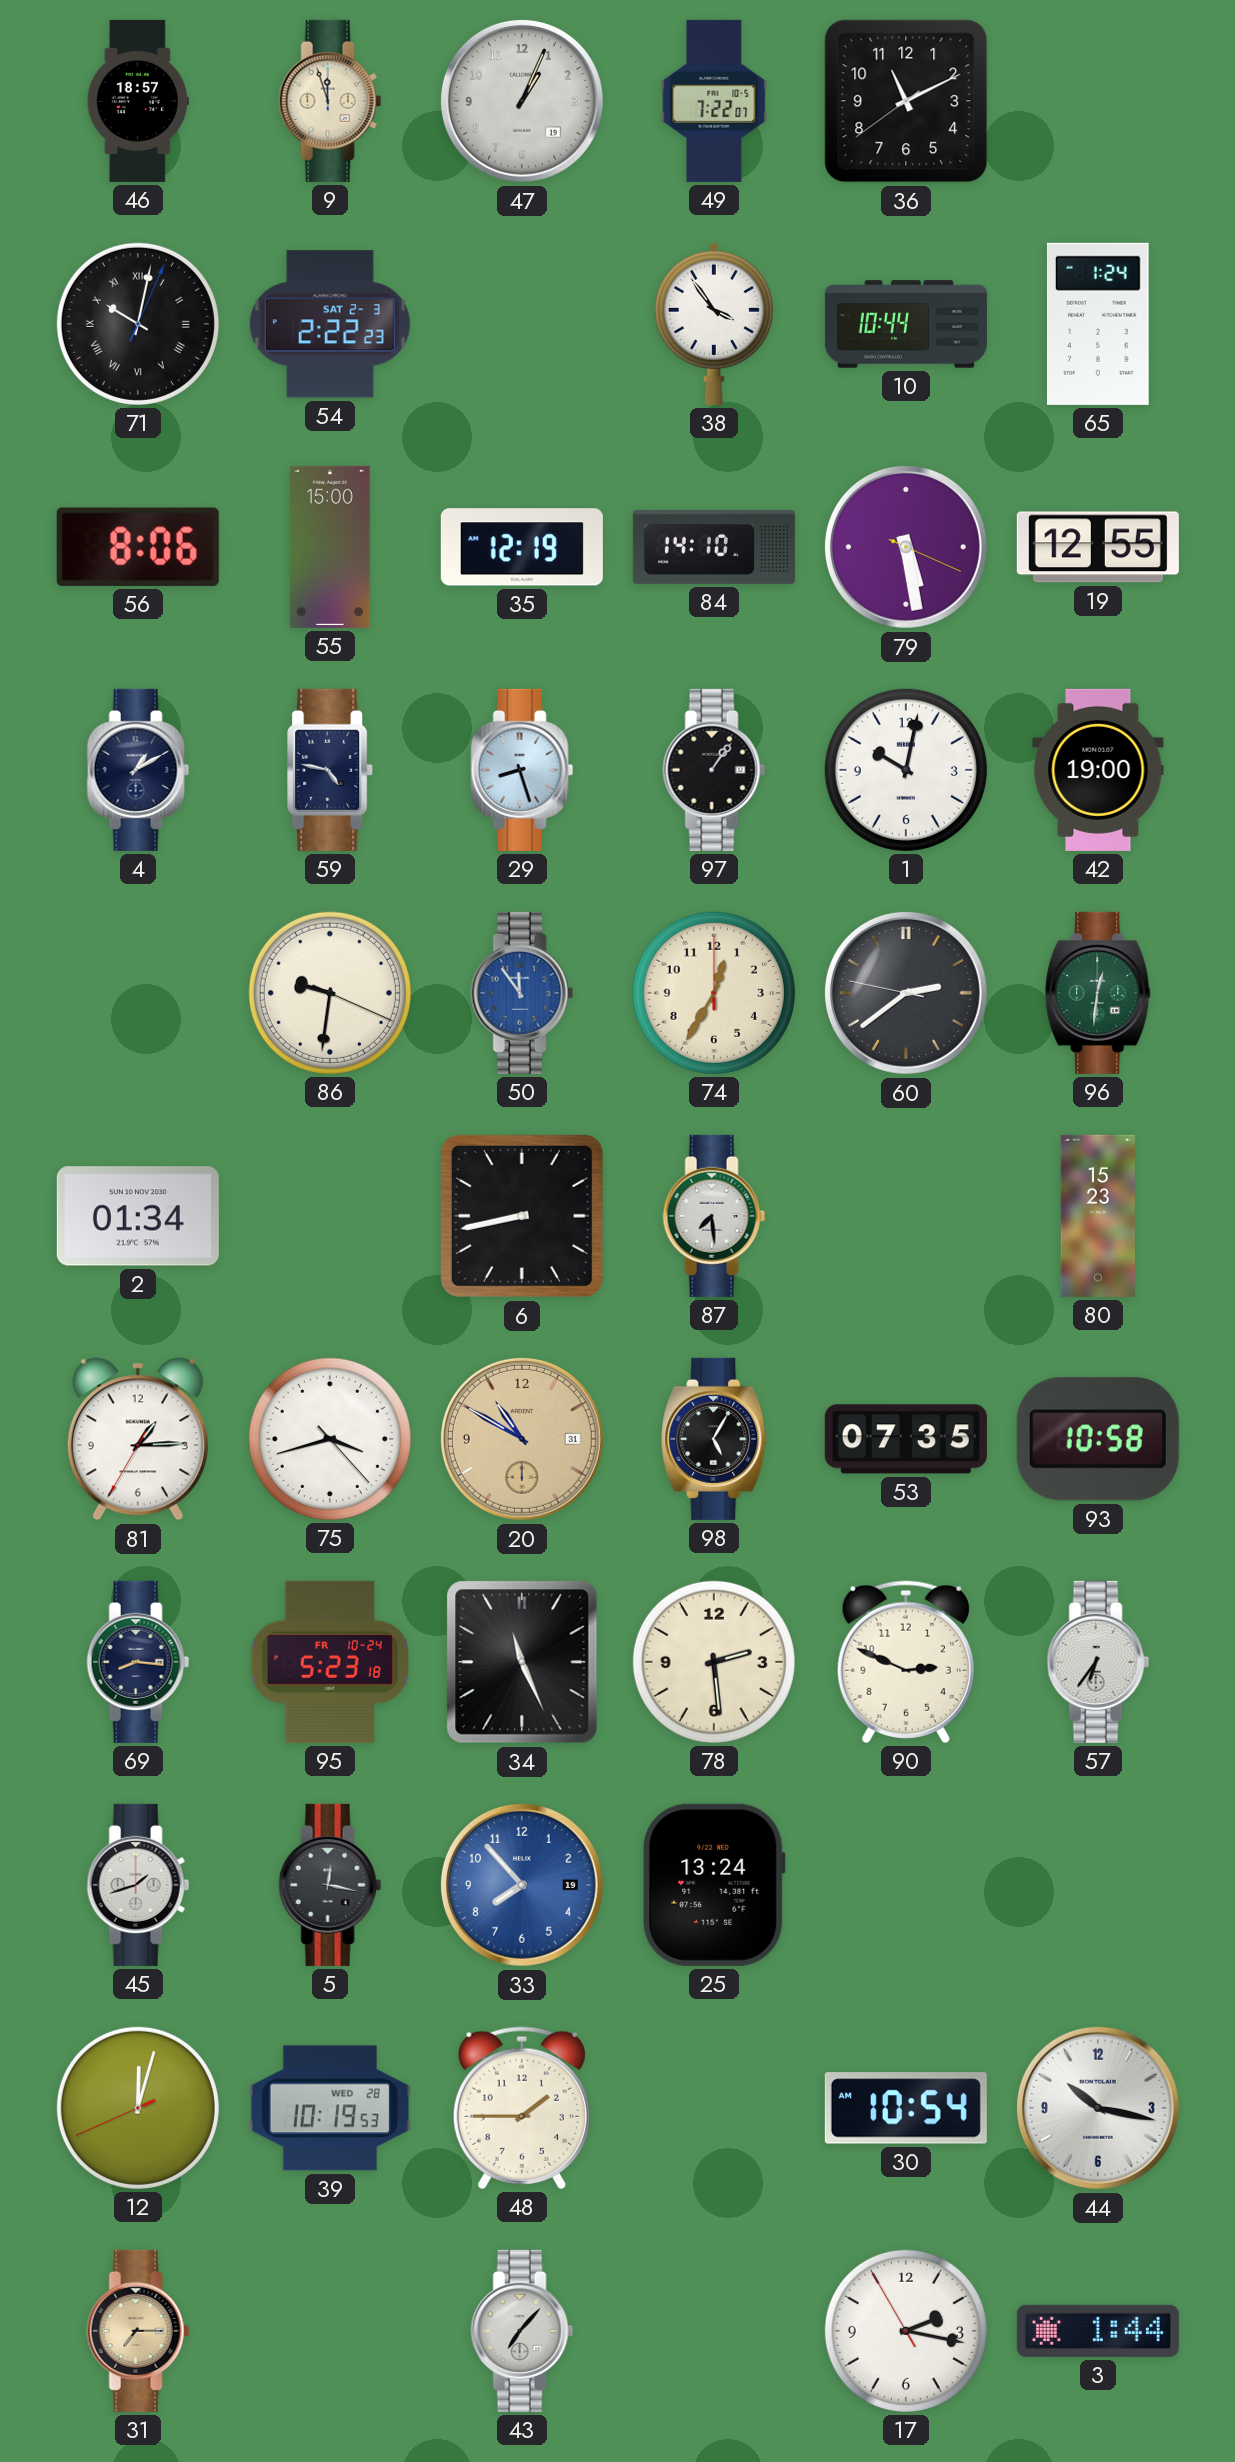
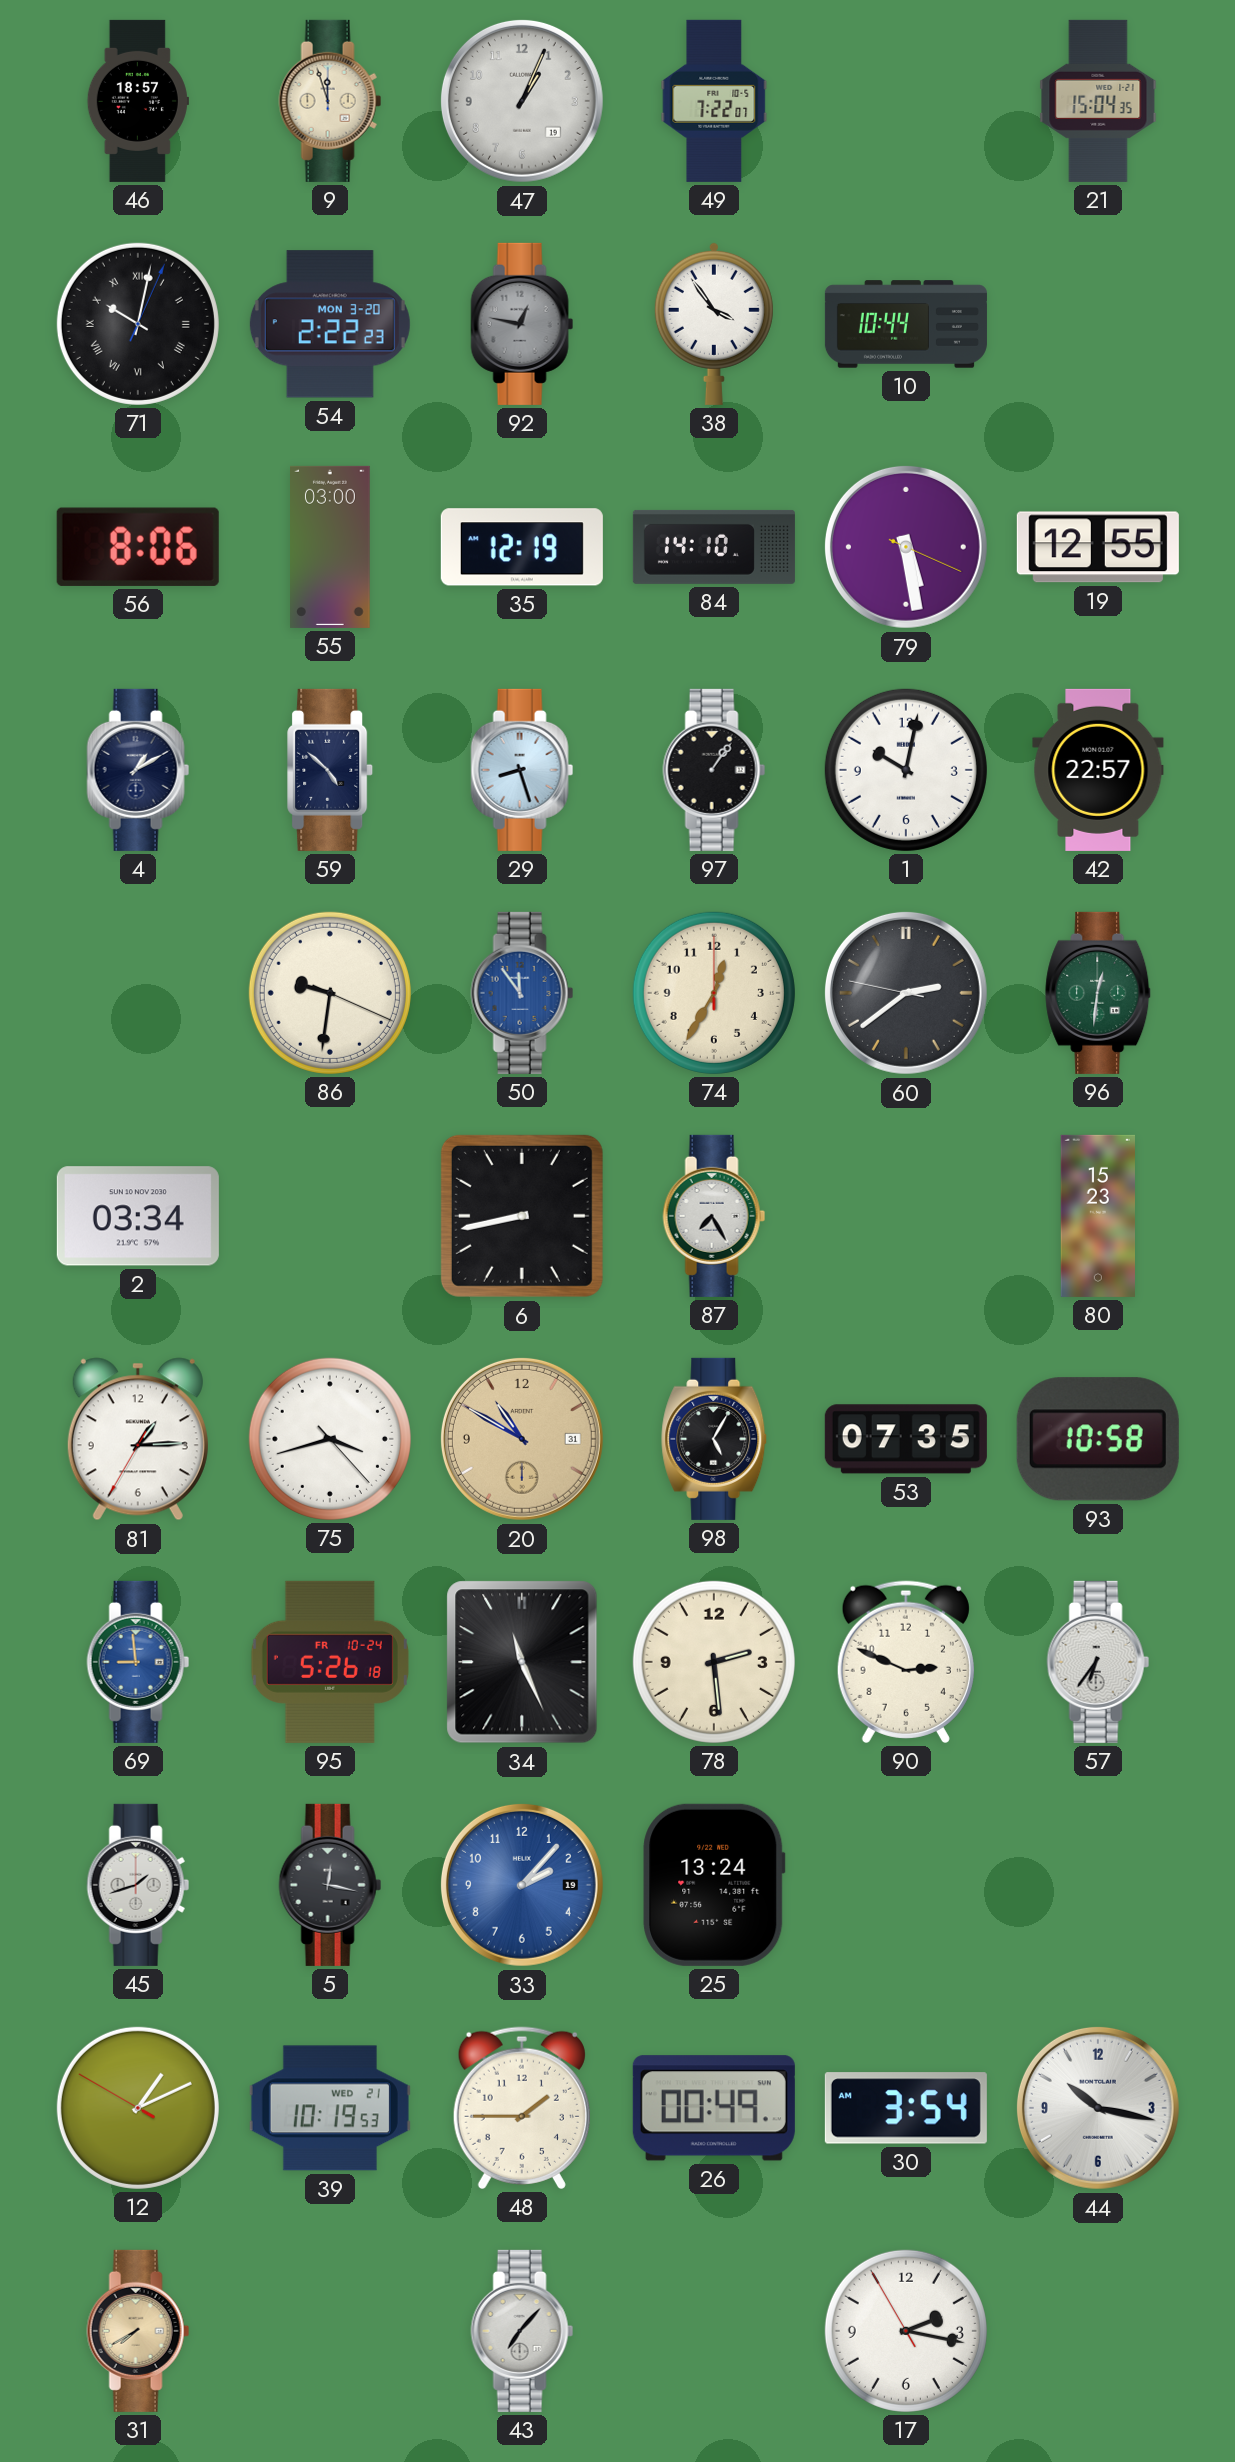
36: 11:10 -> none
21: none -> 15:04
54 date: SAT 2-3 -> MON 3-20
92: none -> 12:47
65: 1:24 -> none
55: 15:00 -> 03:00
59: 4:47 -> 4:52
42: 19:00 -> 22:57
2: 01:34 -> 03:34
87: 7:29 -> 7:25
69: 8:16 -> 8:59
69 dial: navy -> blue
95: 5:23 -> 5:26
33: 7:53 -> 2:07
12: 12:02 -> 1:10
39 date: WED 28 -> WED 21
26: none -> 00:49
30: 10:54 -> 3:54
31: 7:15 -> 7:40
3: 1:44 -> none
